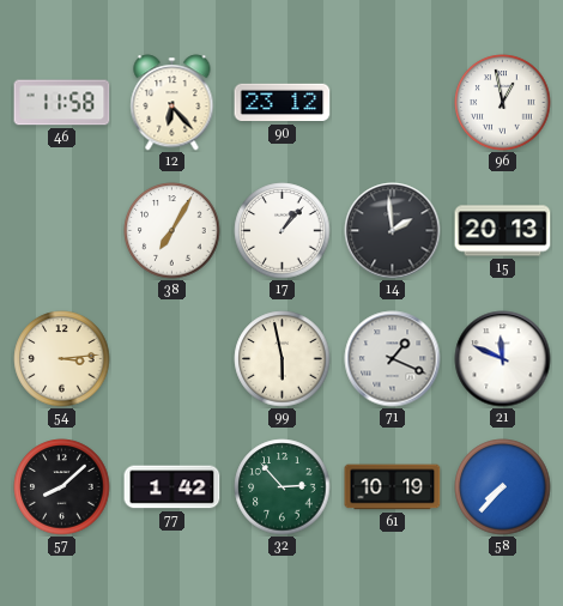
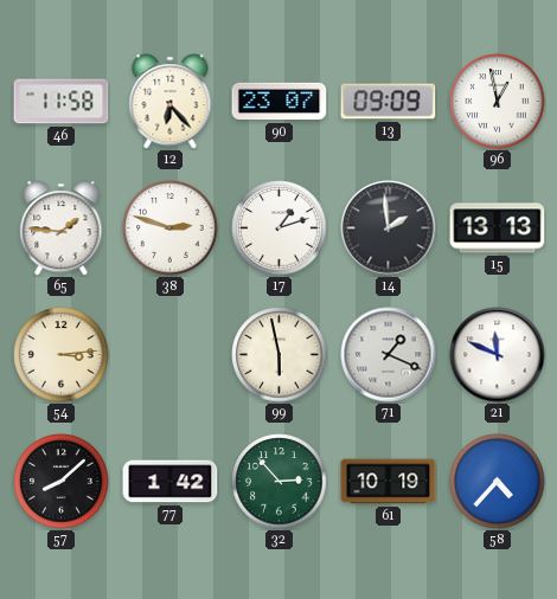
90: 23:12 -> 23:07
13: none -> 09:09
65: none -> 1:46
38: 7:05 -> 2:48
17: 1:07 -> 1:12
15: 20:13 -> 13:13
58: 7:37 -> 4:37
